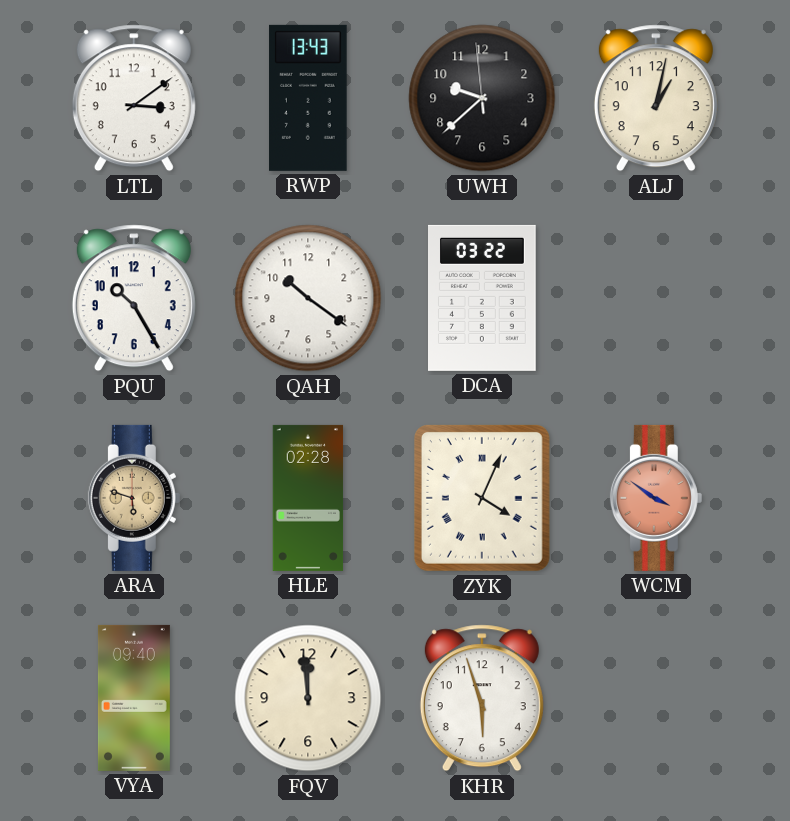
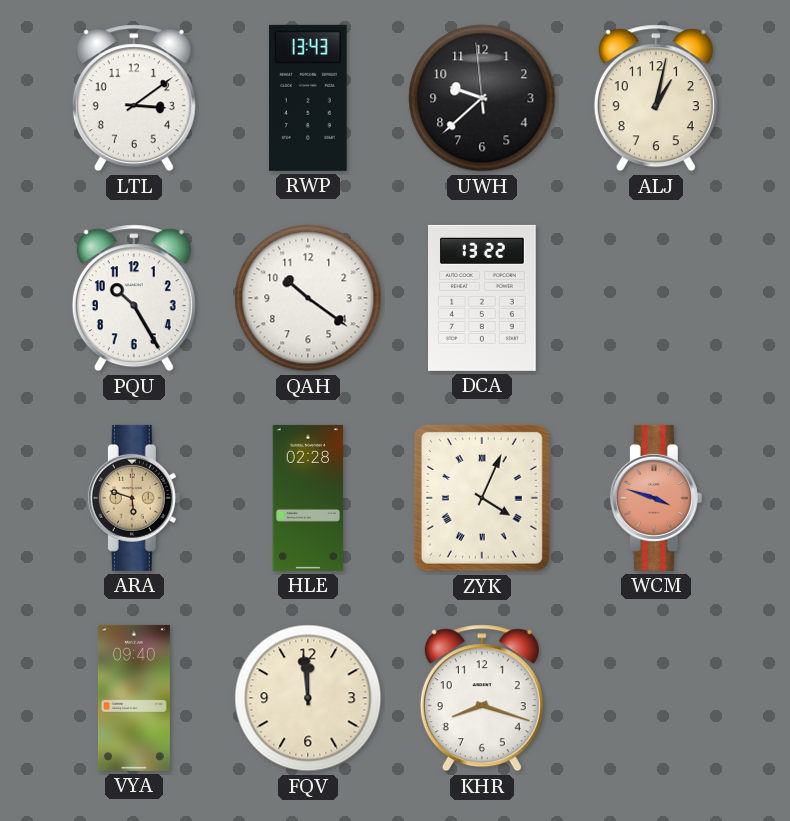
DCA: 03:22 -> 13:22
WCM: 3:51 -> 3:48
KHR: 5:57 -> 8:18
